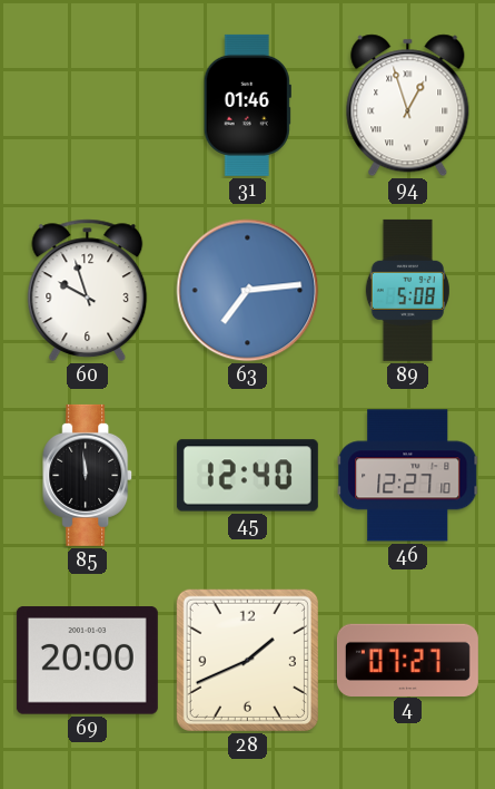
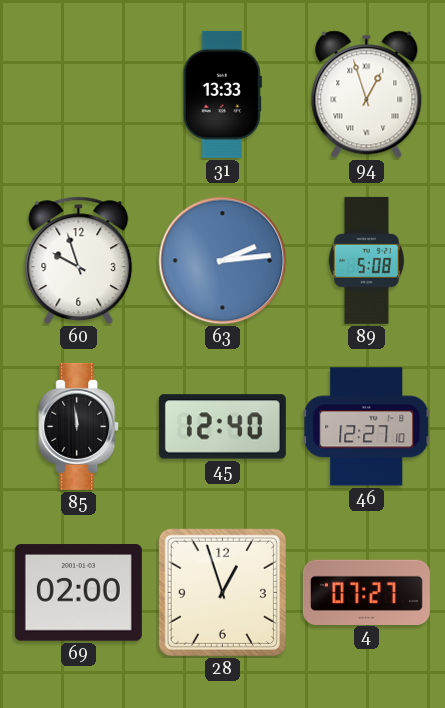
31: 01:46 -> 13:33
63: 7:14 -> 2:14
69: 20:00 -> 02:00
28: 1:41 -> 12:57
